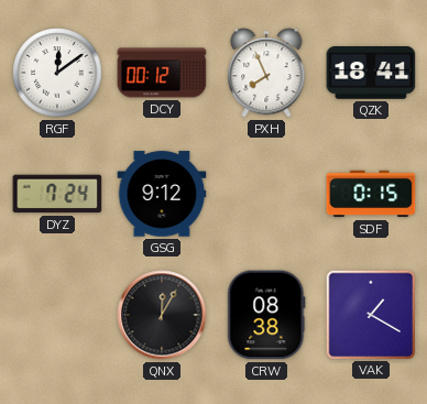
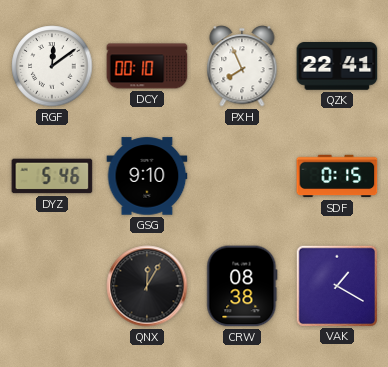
DCY: 00:12 -> 00:10
QZK: 18:41 -> 22:41
DYZ: 7:24 -> 5:46
GSG: 9:12 -> 9:10
